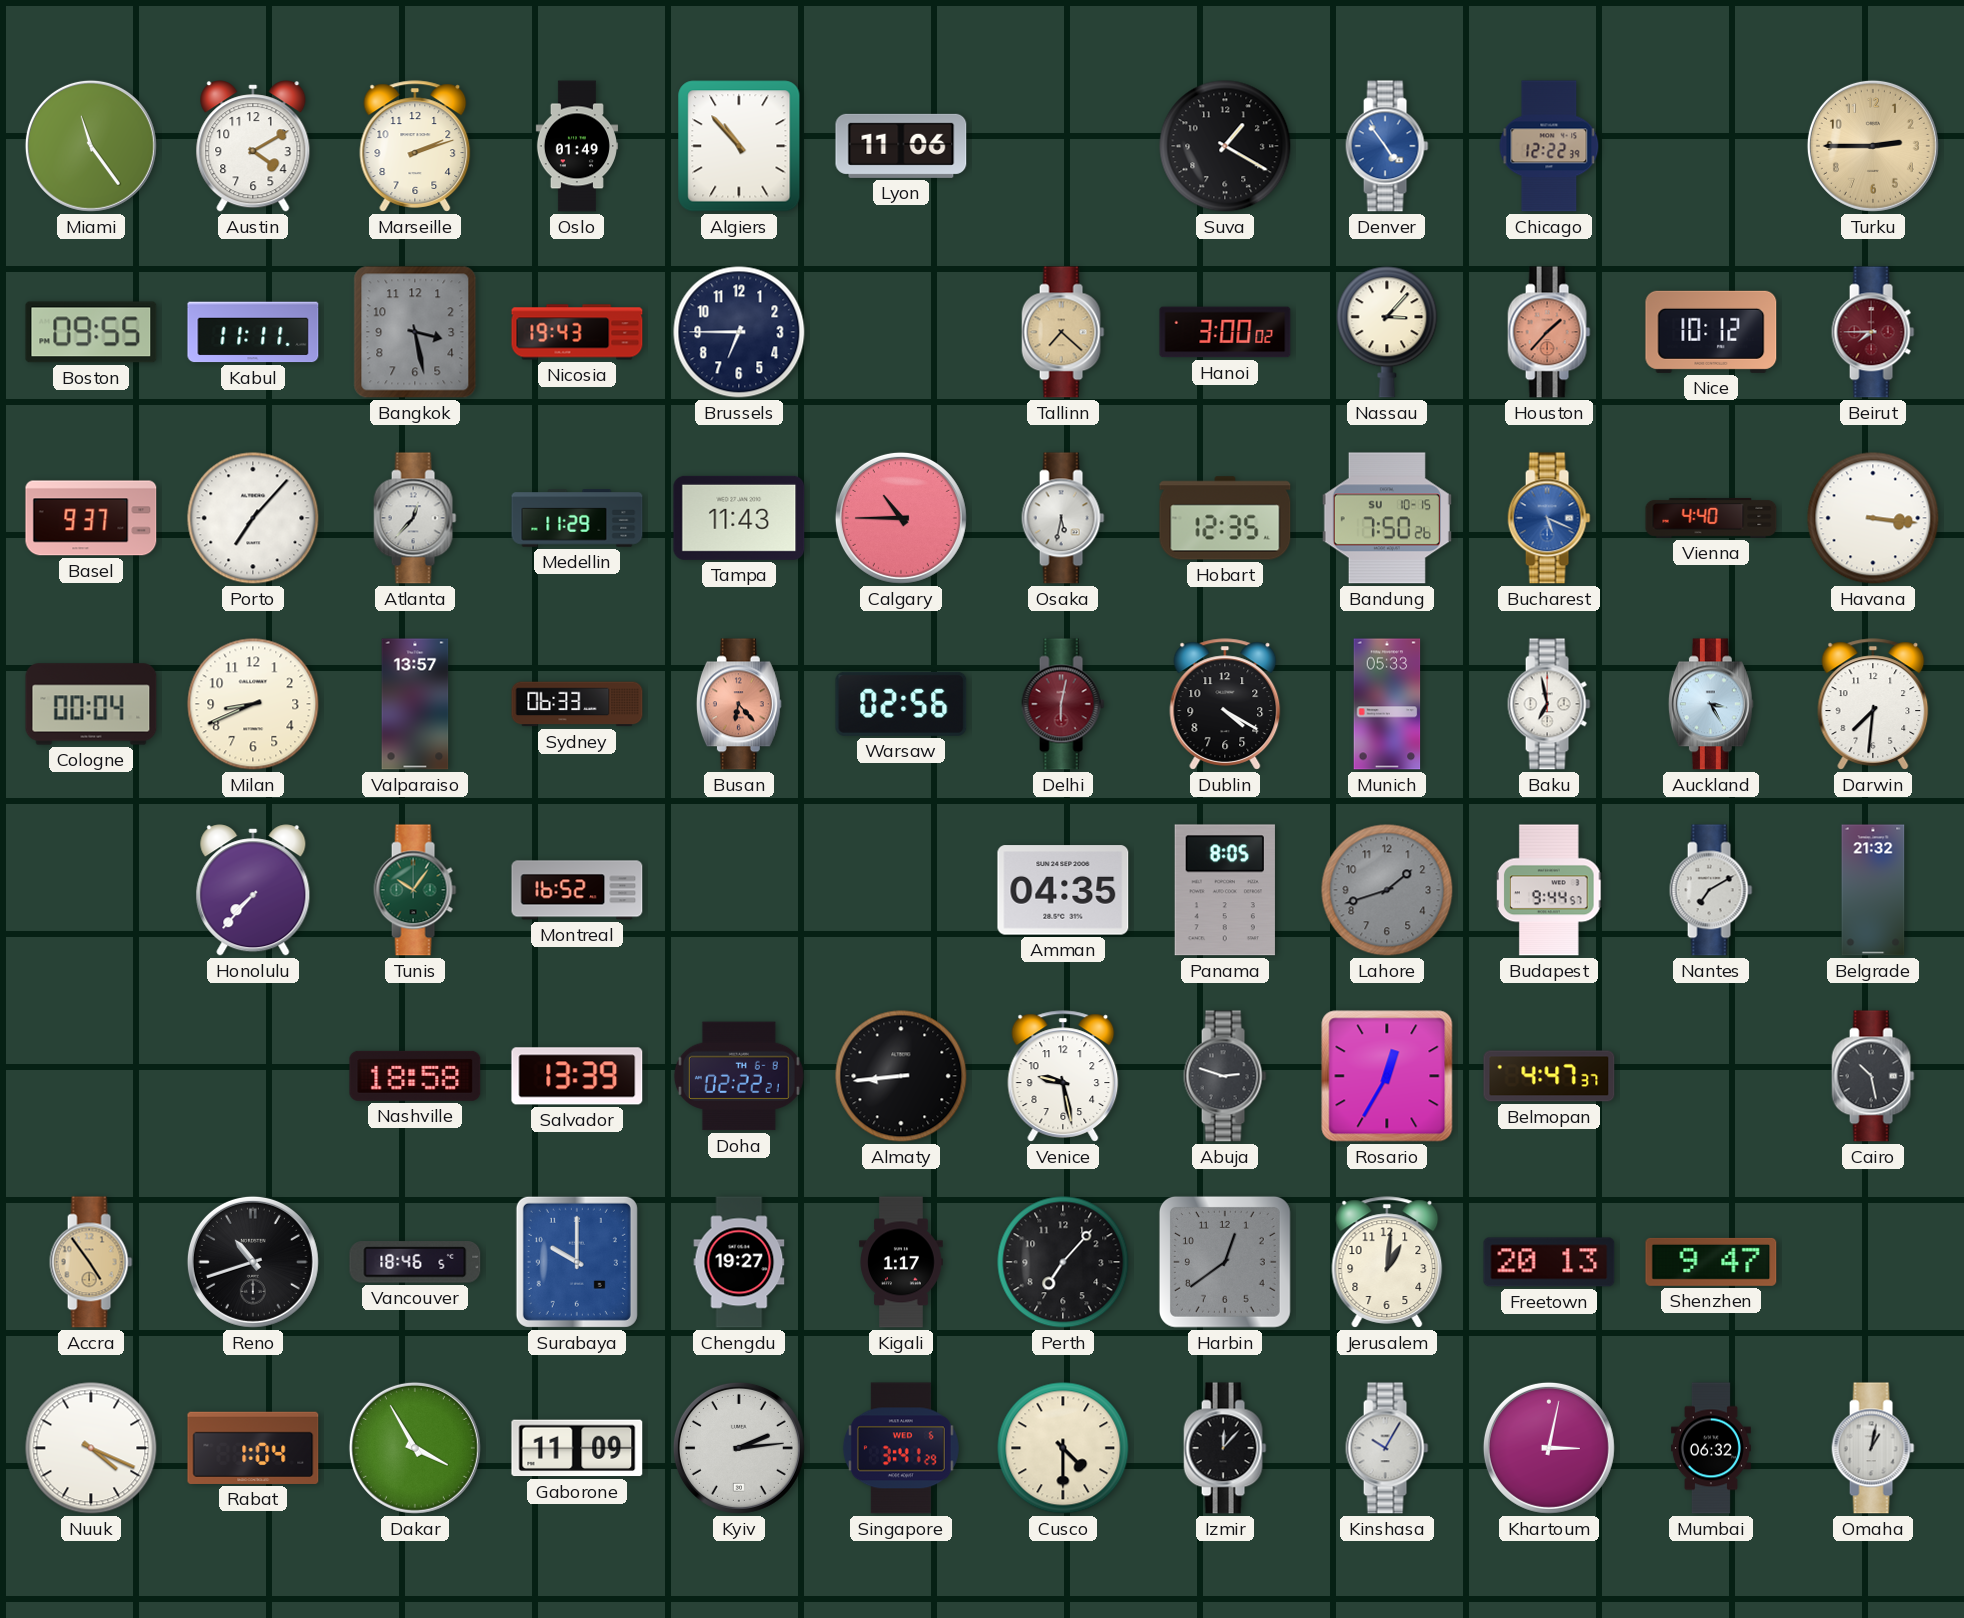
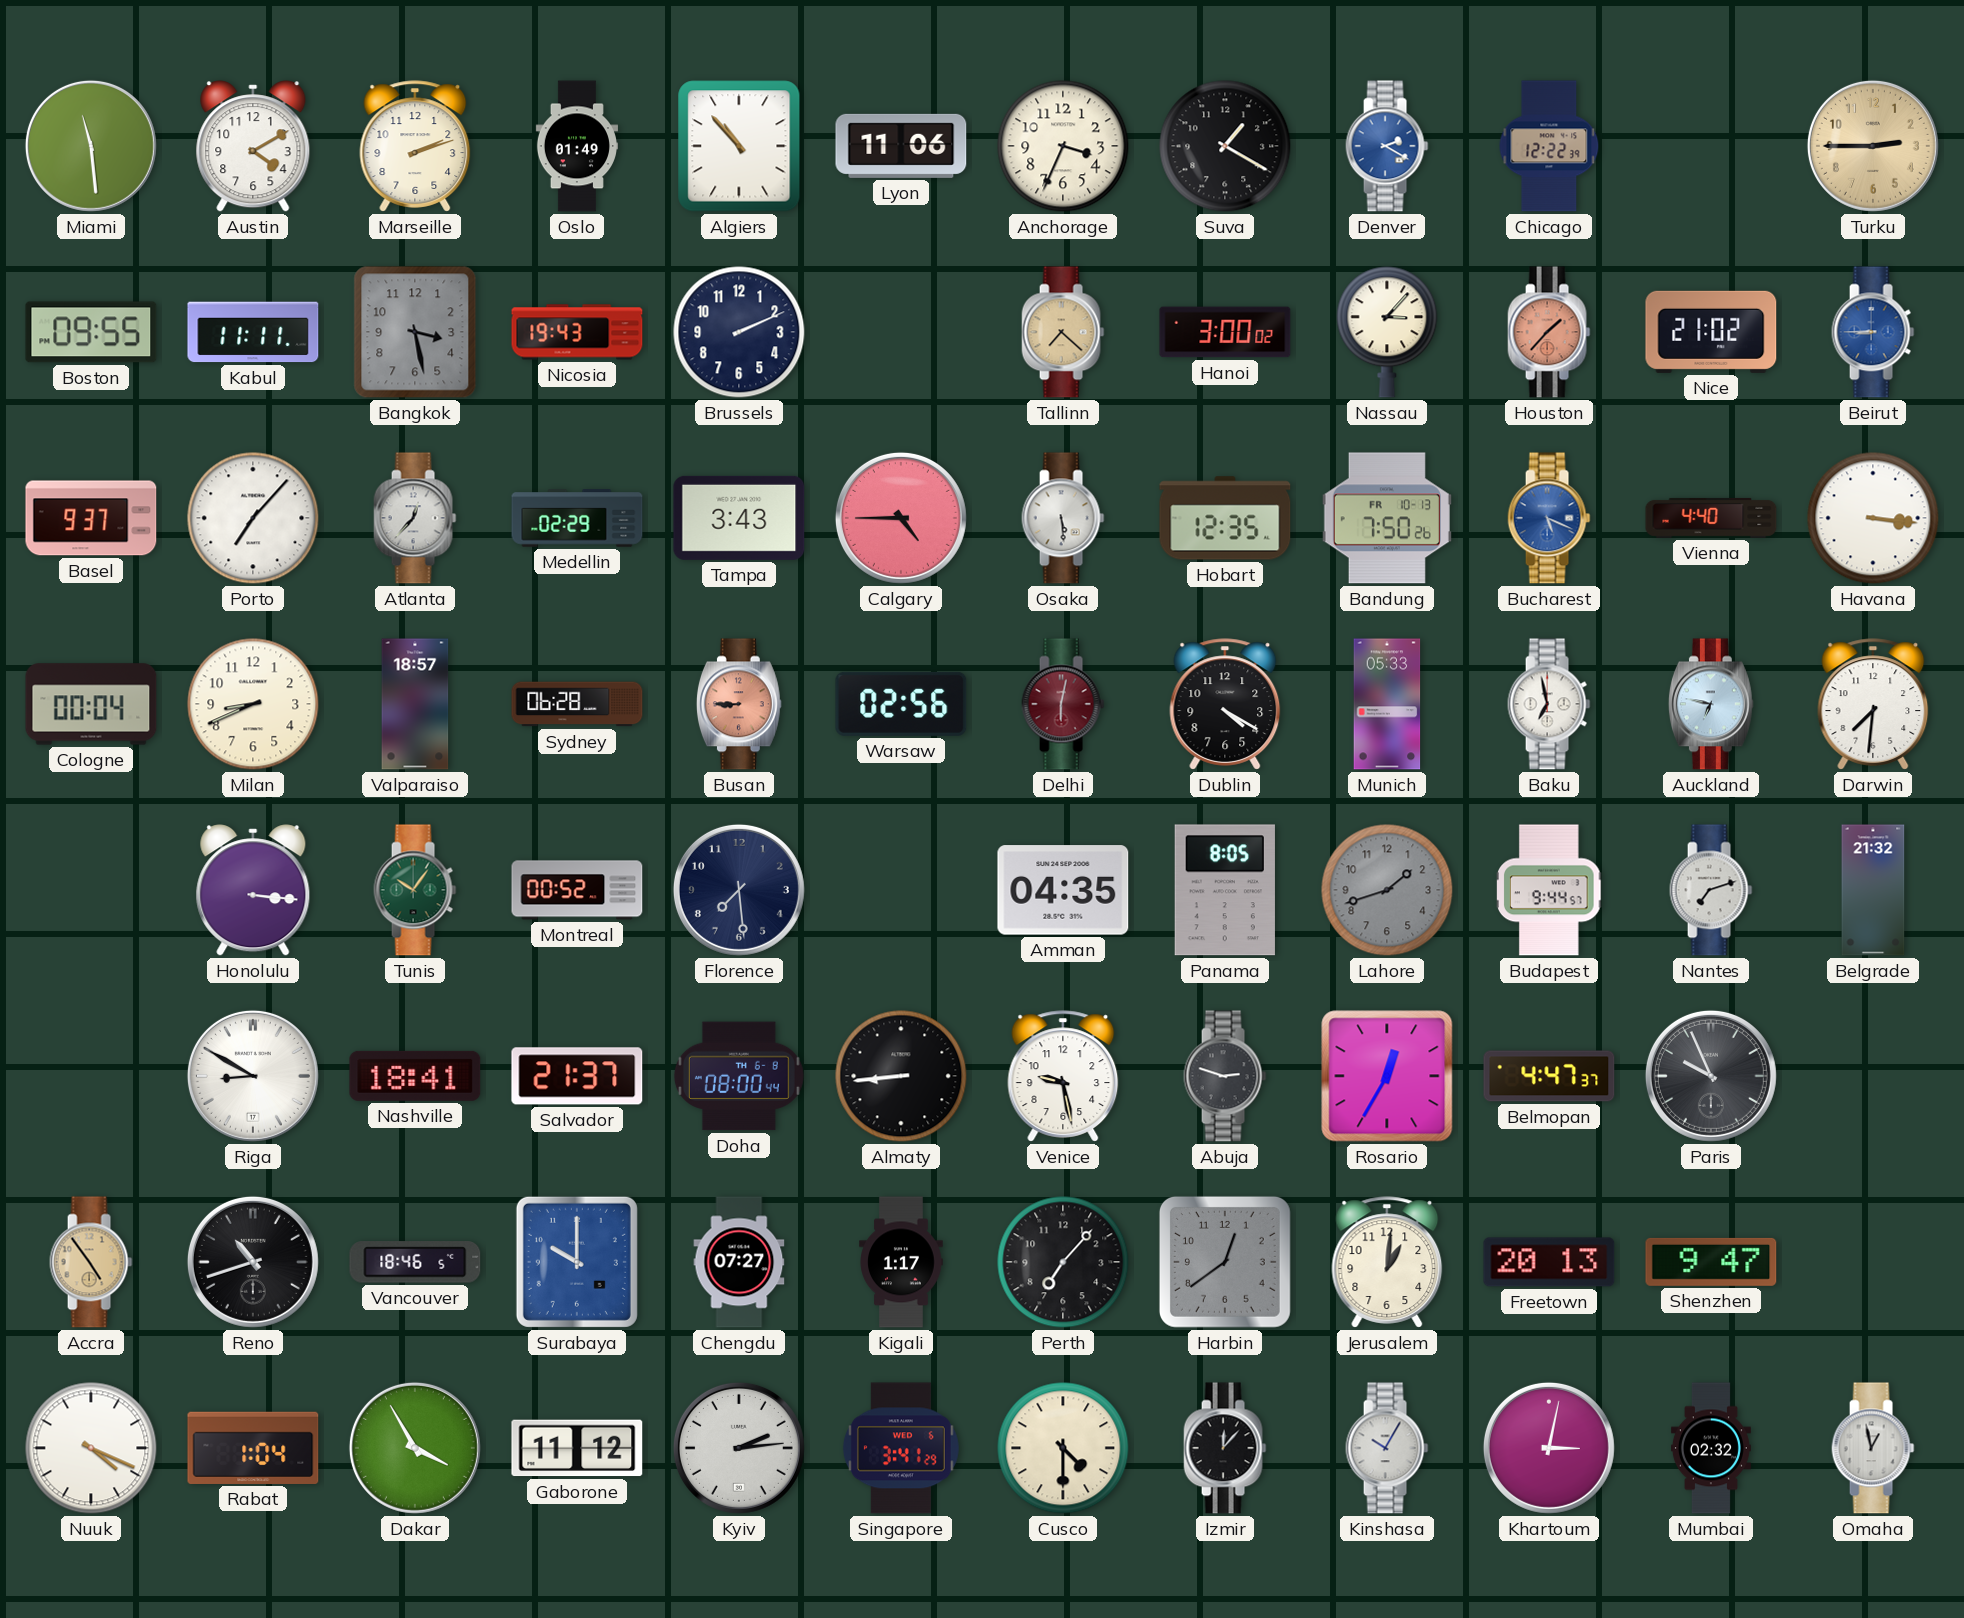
Miami: 11:24 -> 11:29
Anchorage: none -> 3:34
Denver: 4:54 -> 2:20
Brussels: 6:45 -> 2:11
Nice: 10:12 -> 21:02
Beirut: 7:45 -> 8:45
Beirut dial: burgundy -> blue
Medellin: 11:29 -> 02:29
Tampa: 11:43 -> 3:43
Calgary: 10:45 -> 4:45
Osaka: 5:32 -> 5:29
Bandung date: SU 10-15 -> FR 10-13
Valparaiso: 13:57 -> 18:57
Sydney: 06:33 -> 06:28
Busan: 6:23 -> 8:45
Auckland: 3:25 -> 6:47
Honolulu: 7:37 -> 3:16
Montreal: 16:52 -> 00:52
Florence: none -> 7:29
Nantes: 7:10 -> 7:12
Riga: none -> 8:50
Nashville: 18:58 -> 18:41
Salvador: 13:39 -> 21:37
Doha: 02:22 -> 08:00
Paris: none -> 9:56
Cairo: 10:28 -> none
Chengdu: 19:27 -> 07:27
Gaborone: 11:09 -> 11:12
Mumbai: 06:32 -> 02:32
Omaha: 1:02 -> 12:58
